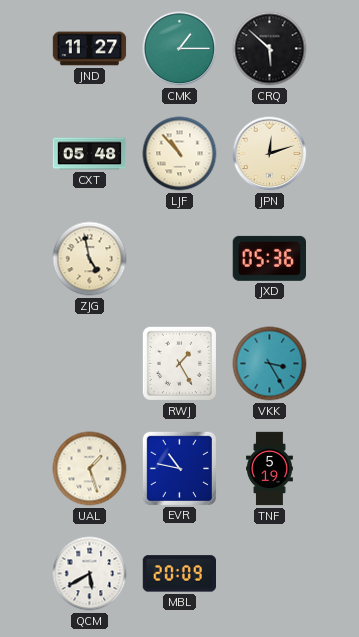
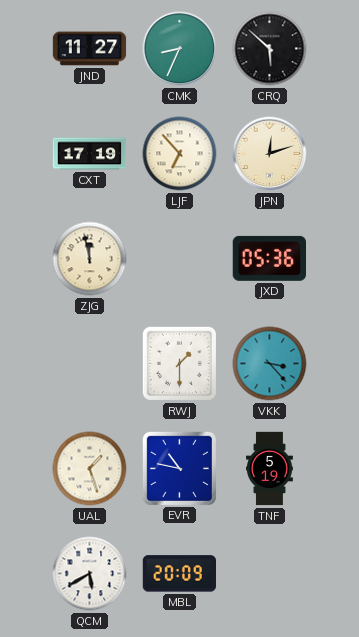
CMK: 1:15 -> 8:34
CXT: 05:48 -> 17:19
LJF: 10:53 -> 6:53
ZJG: 4:58 -> 11:58
RWJ: 1:25 -> 1:30
VKK: 3:25 -> 3:23
